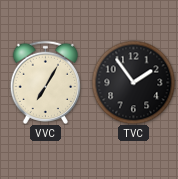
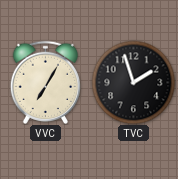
TVC: 1:54 -> 1:57
